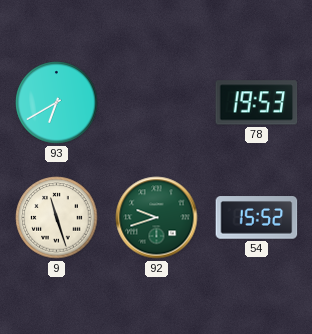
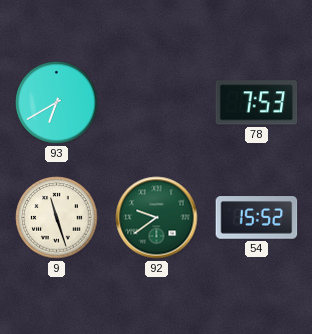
78: 19:53 -> 7:53
92: 9:42 -> 9:39
